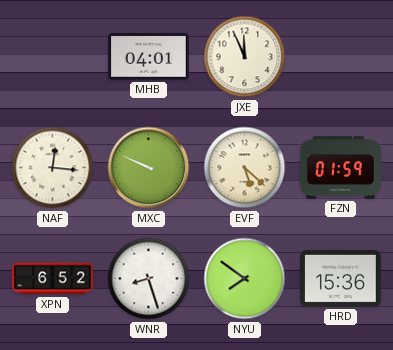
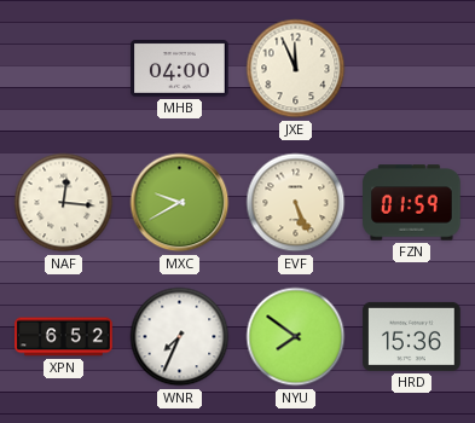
MHB: 04:01 -> 04:00
MXC: 9:49 -> 9:40
EVF: 5:22 -> 5:26
WNR: 8:27 -> 7:34
